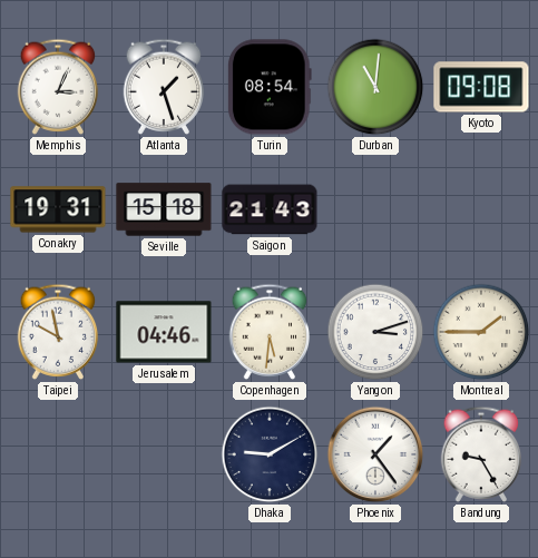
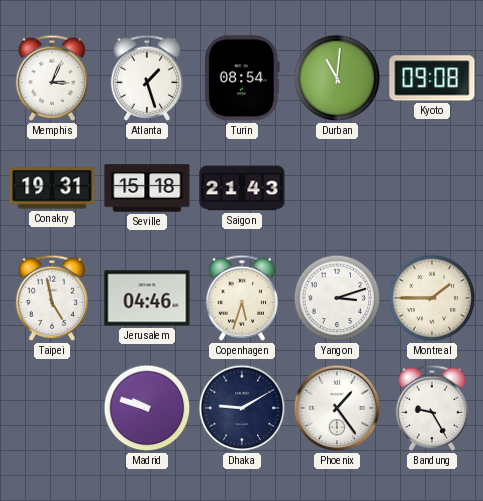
Taipei: 9:58 -> 4:58
Copenhagen: 5:31 -> 5:33
Madrid: none -> 9:48
